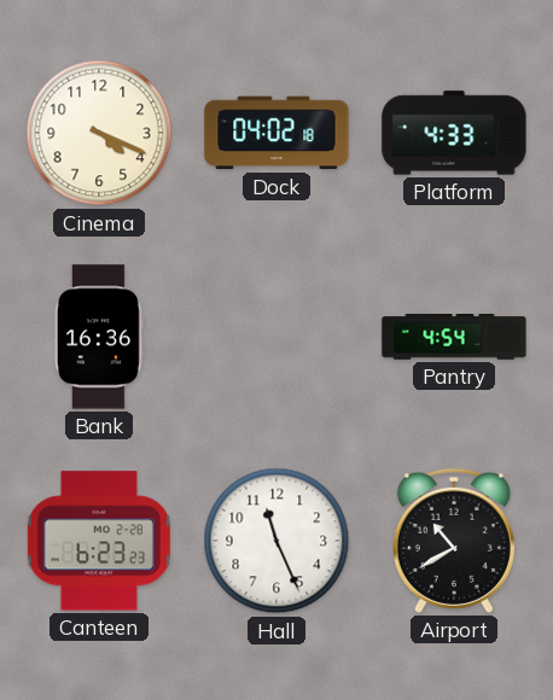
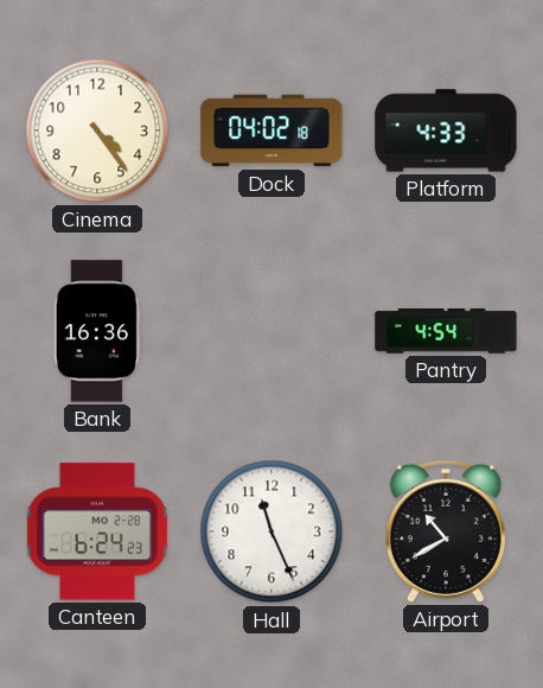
Cinema: 4:19 -> 4:24
Canteen: 6:23 -> 6:24
